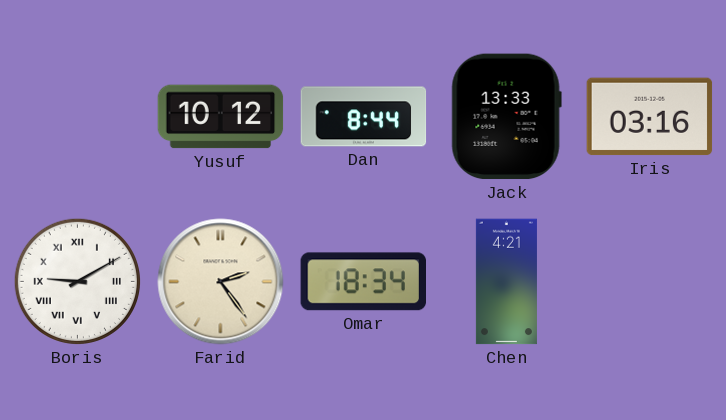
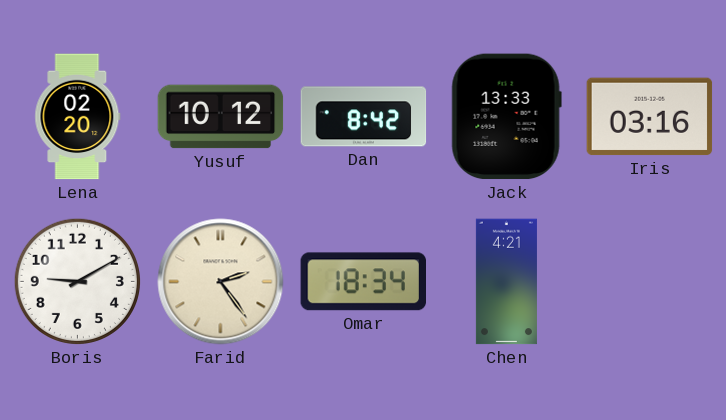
Lena: none -> 02:20
Dan: 8:44 -> 8:42
Boris numerals: Roman -> Arabic
